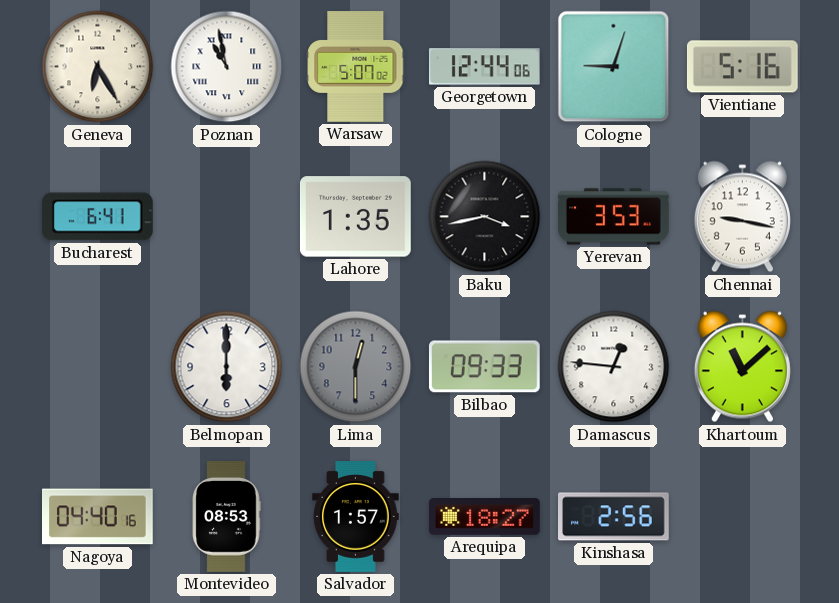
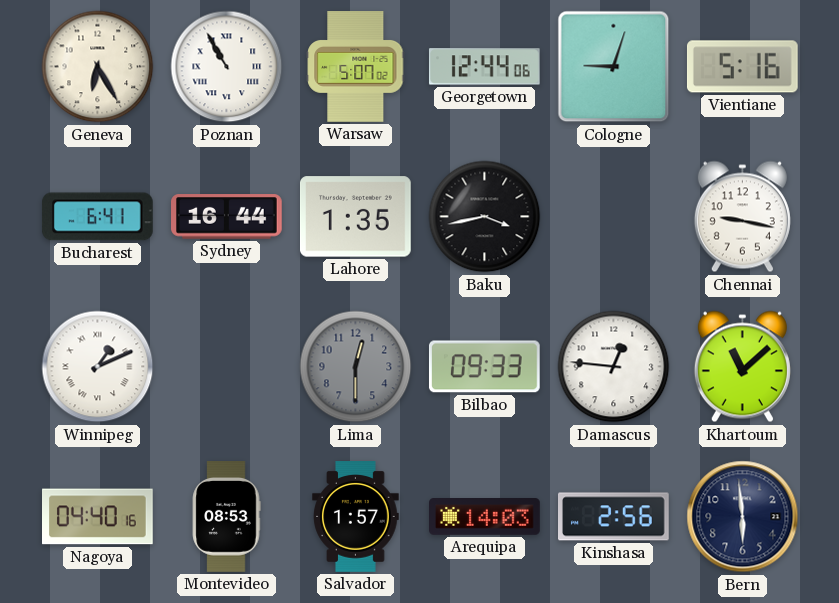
Poznan: 10:58 -> 10:55
Sydney: none -> 16:44
Yerevan: 3:53 -> none
Winnipeg: none -> 1:11
Belmopan: 6:00 -> none
Arequipa: 18:27 -> 14:03
Bern: none -> 5:59
